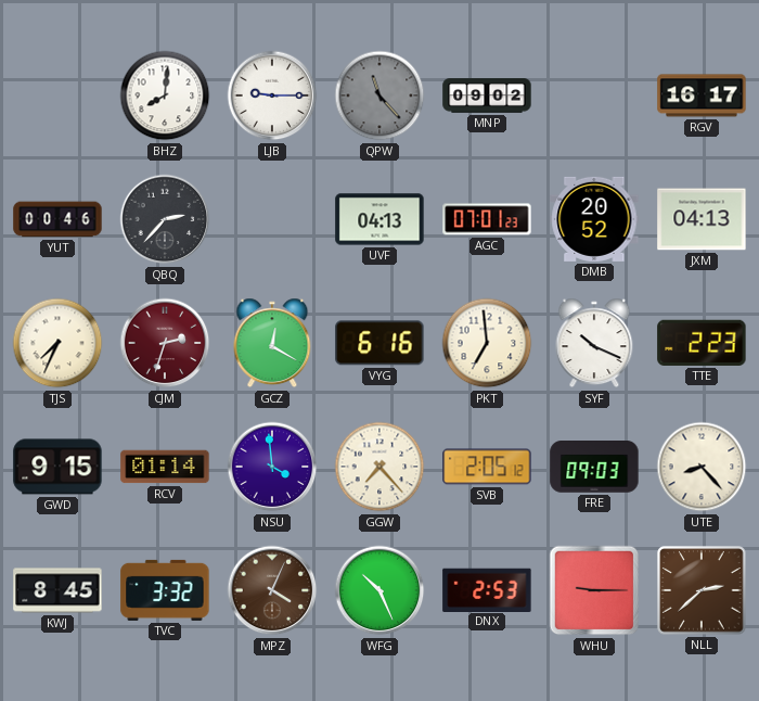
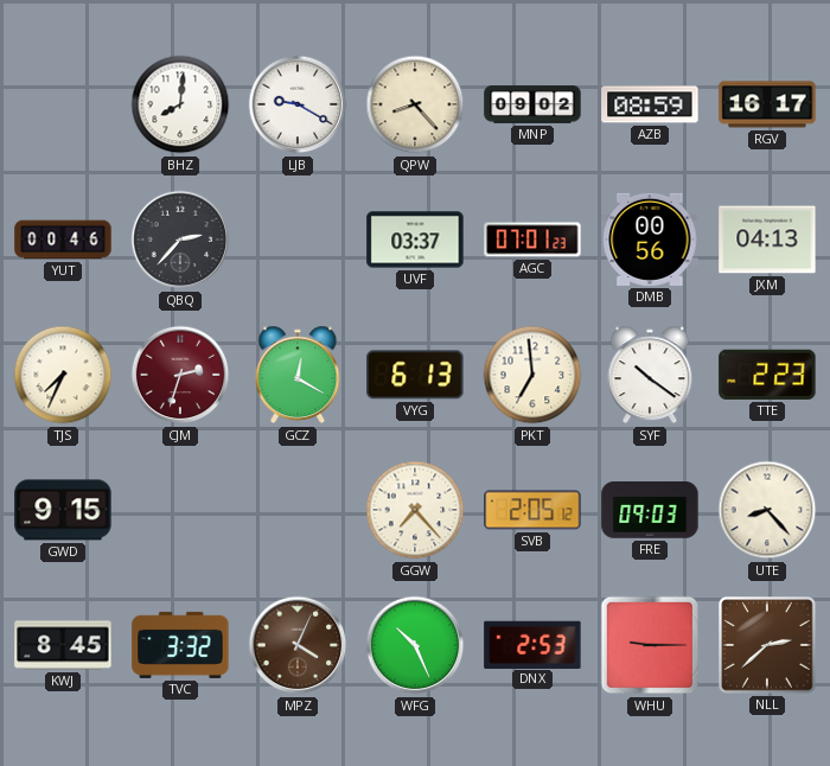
LJB: 9:15 -> 9:20
QPW: 11:23 -> 8:23
QPW dial: grey -> cream
AZB: none -> 08:59
UVF: 04:13 -> 03:37
DMB: 20:52 -> 00:56
VYG: 6:16 -> 6:13
SYF: 10:19 -> 10:21
RCV: 01:14 -> none
NSU: 3:59 -> none
